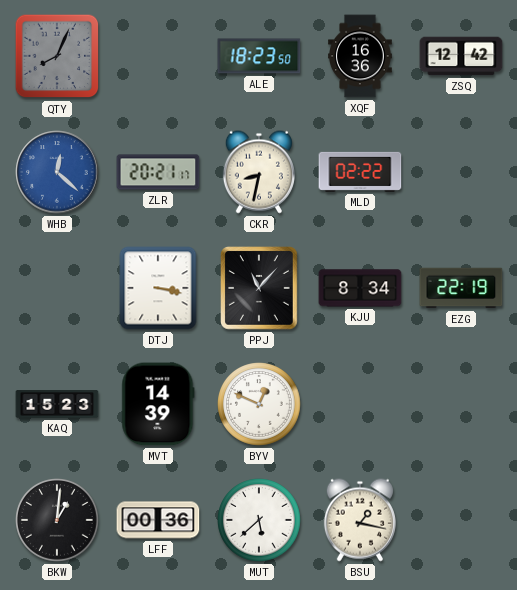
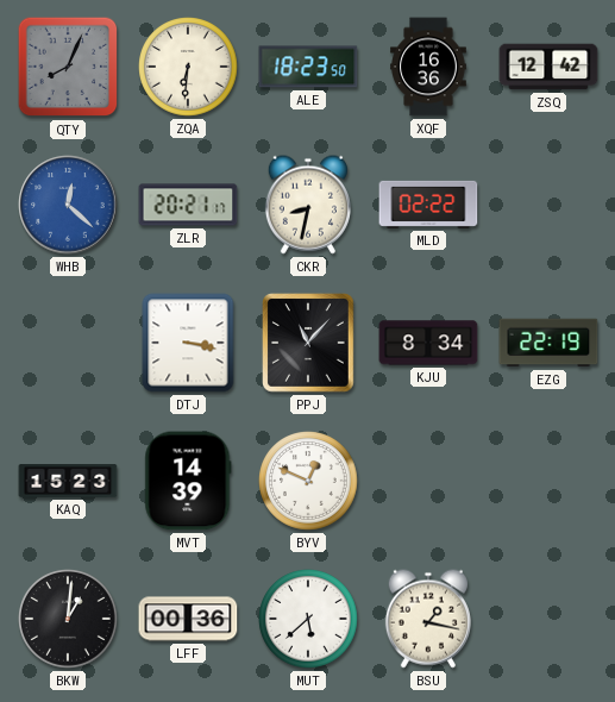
ZQA: none -> 6:31
